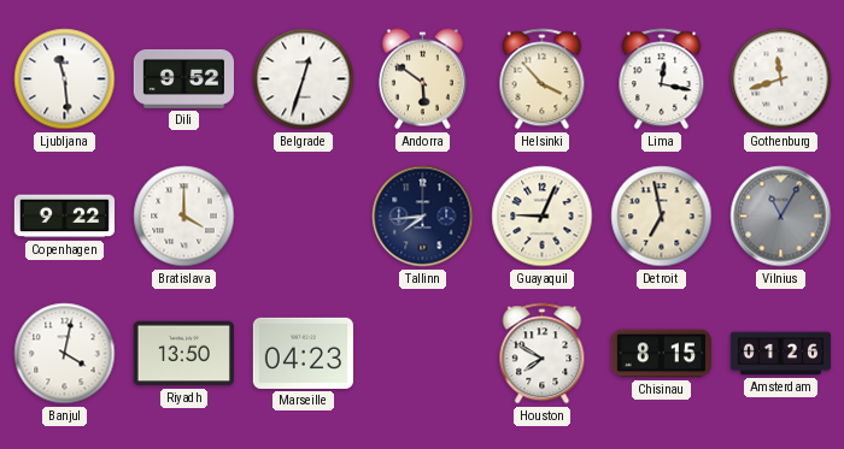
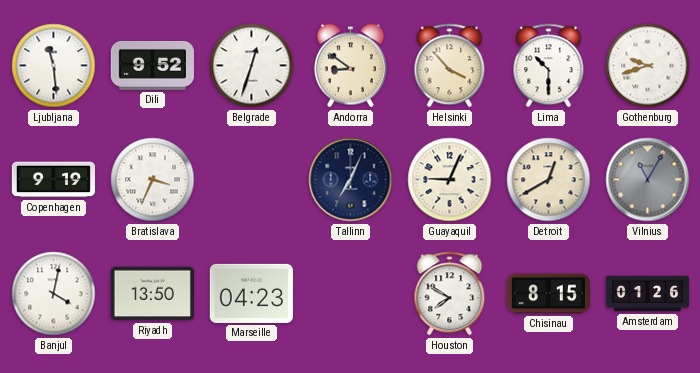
Andorra: 5:51 -> 8:51
Lima: 12:17 -> 10:30
Gothenburg: 11:42 -> 9:42
Copenhagen: 9:22 -> 9:19
Bratislava: 4:00 -> 3:34
Tallinn: 7:44 -> 7:04
Detroit: 6:58 -> 12:40
